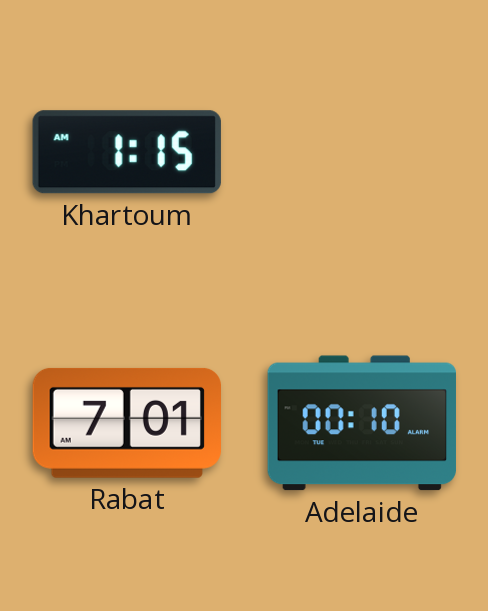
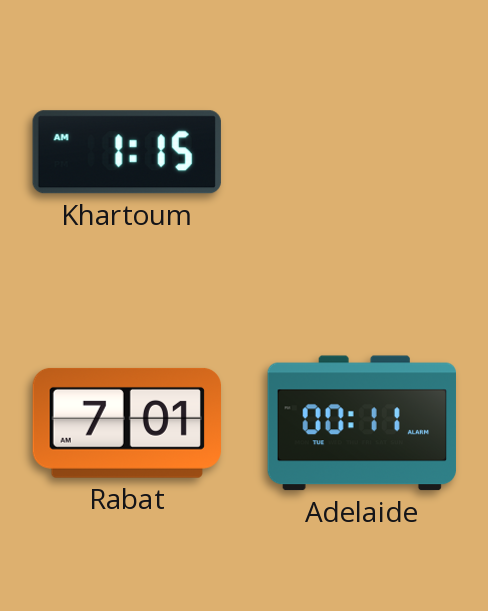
Adelaide: 00:10 -> 00:11
